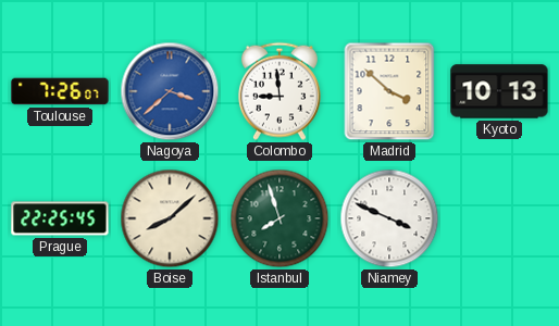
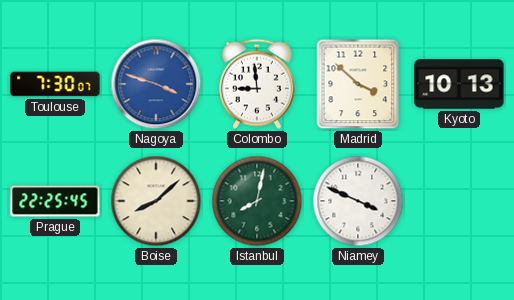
Toulouse: 7:26 -> 7:30
Nagoya: 3:38 -> 3:48
Istanbul: 7:57 -> 8:02
